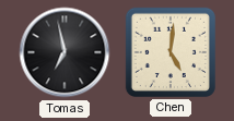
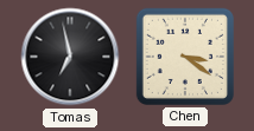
Chen: 5:01 -> 3:21
